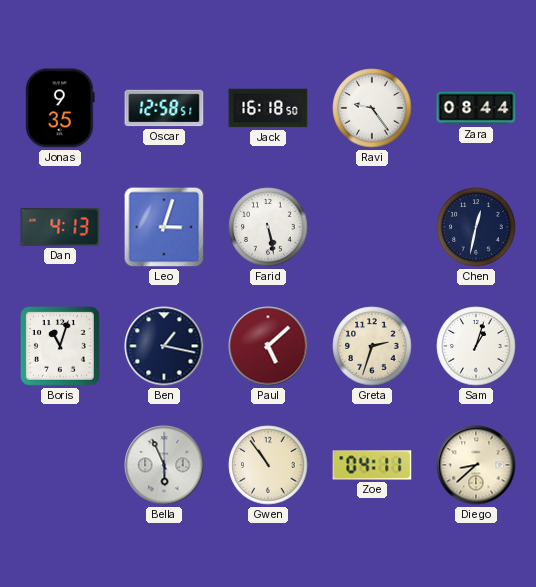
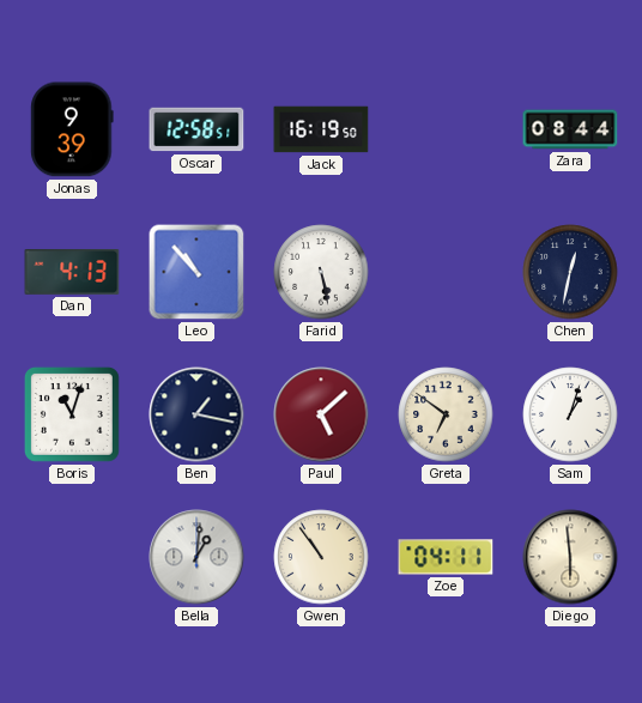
Jonas: 9:35 -> 9:39
Jack: 16:18 -> 16:19
Ravi: 9:24 -> none
Leo: 3:03 -> 10:53
Greta: 2:33 -> 6:51
Bella: 5:56 -> 1:01
Diego: 8:38 -> 5:59
